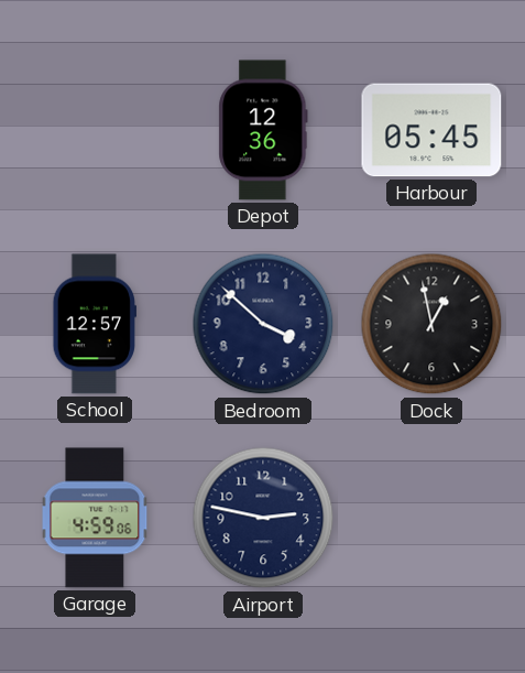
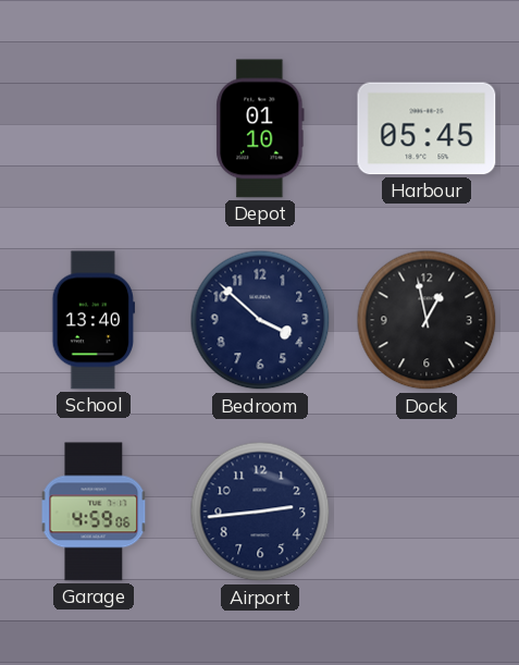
Depot: 12:36 -> 01:10
School: 12:57 -> 13:40
Airport: 2:47 -> 2:44
